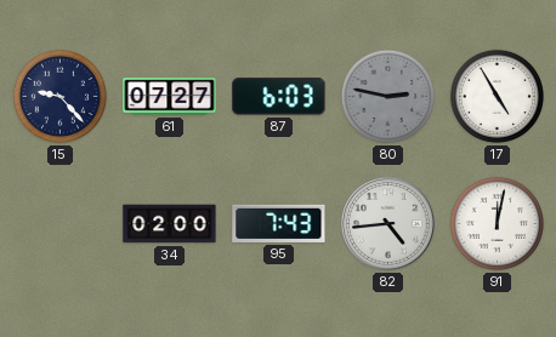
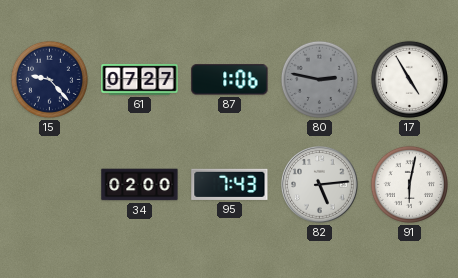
87: 6:03 -> 1:06
82: 4:44 -> 5:14
91: 12:02 -> 6:02
